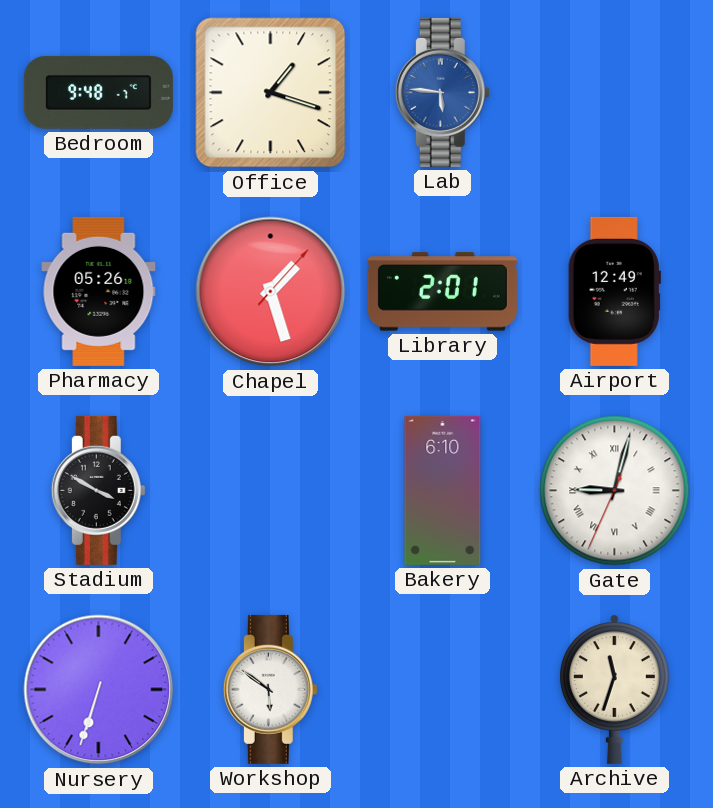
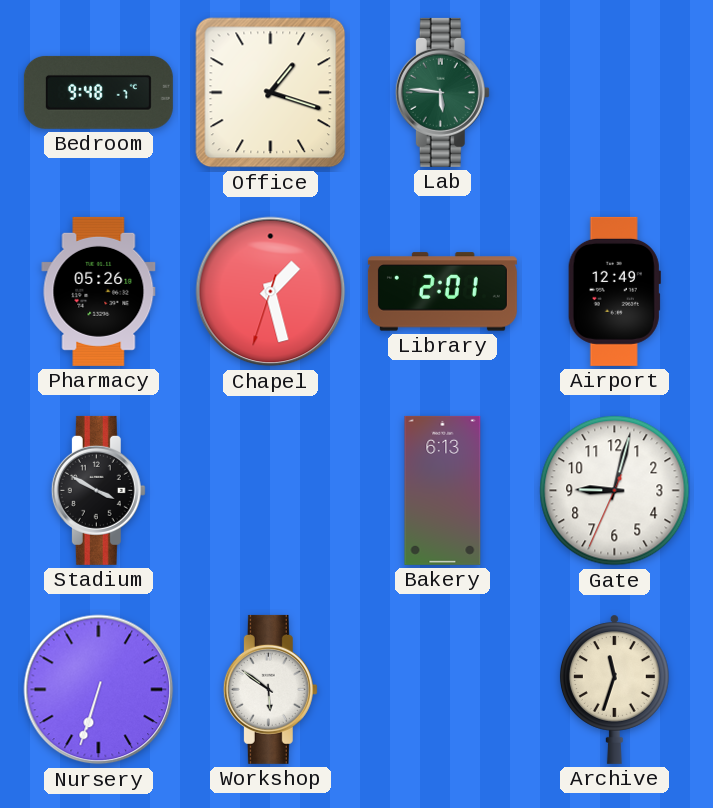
Lab dial: blue -> green
Chapel: 1:27:07 -> 1:27:33
Bakery: 6:10 -> 6:13
Gate numerals: Roman -> Arabic
